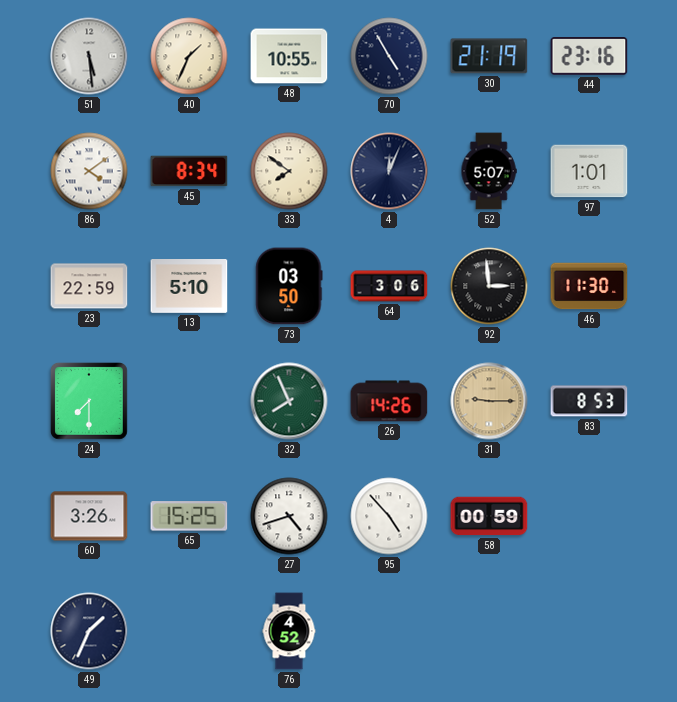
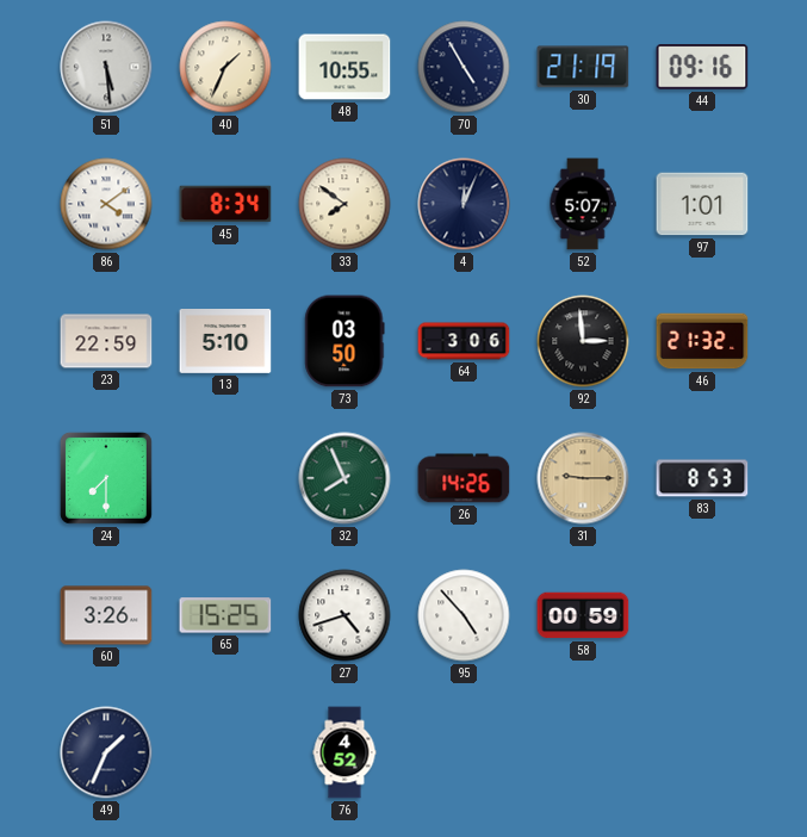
44: 23:16 -> 09:16
46: 11:30 -> 21:32
